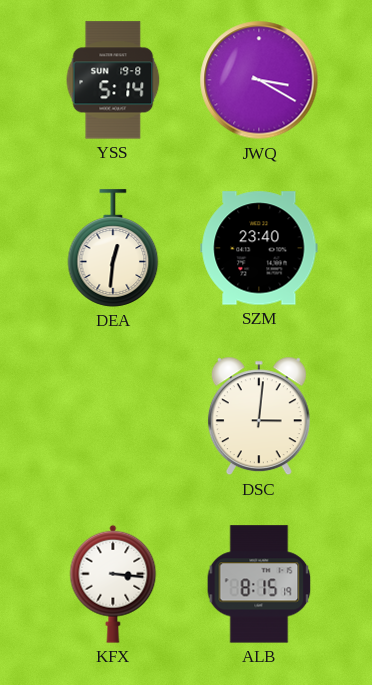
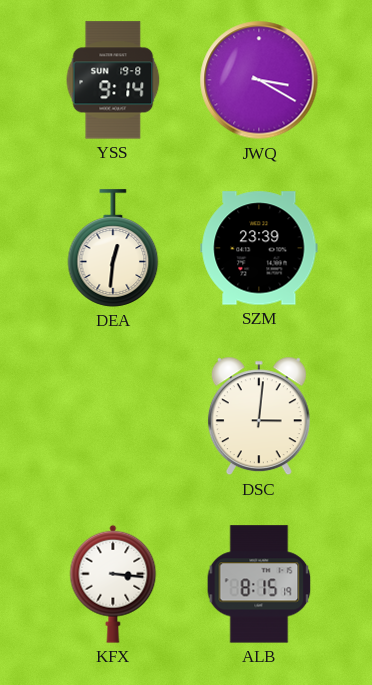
YSS: 5:14 -> 9:14
SZM: 23:40 -> 23:39
